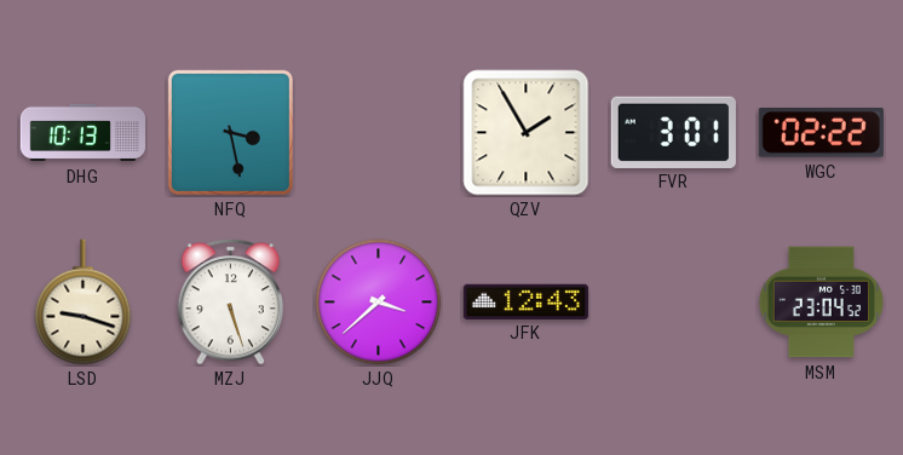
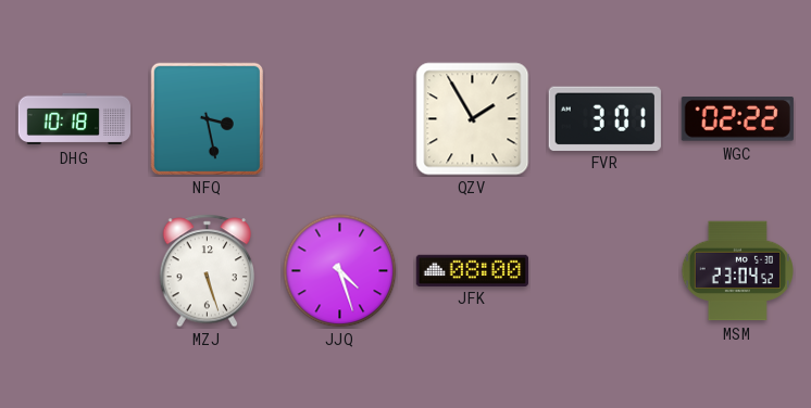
DHG: 10:13 -> 10:18
LSD: 9:18 -> none
JJQ: 3:38 -> 4:27
JFK: 12:43 -> 08:00
